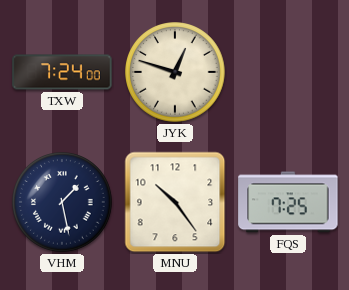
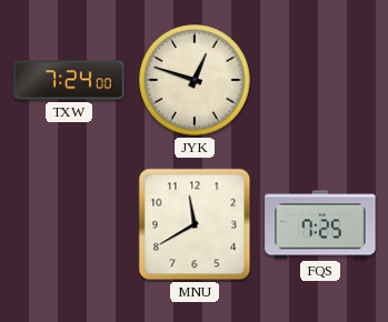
VHM: 1:28 -> none
MNU: 10:24 -> 11:40
